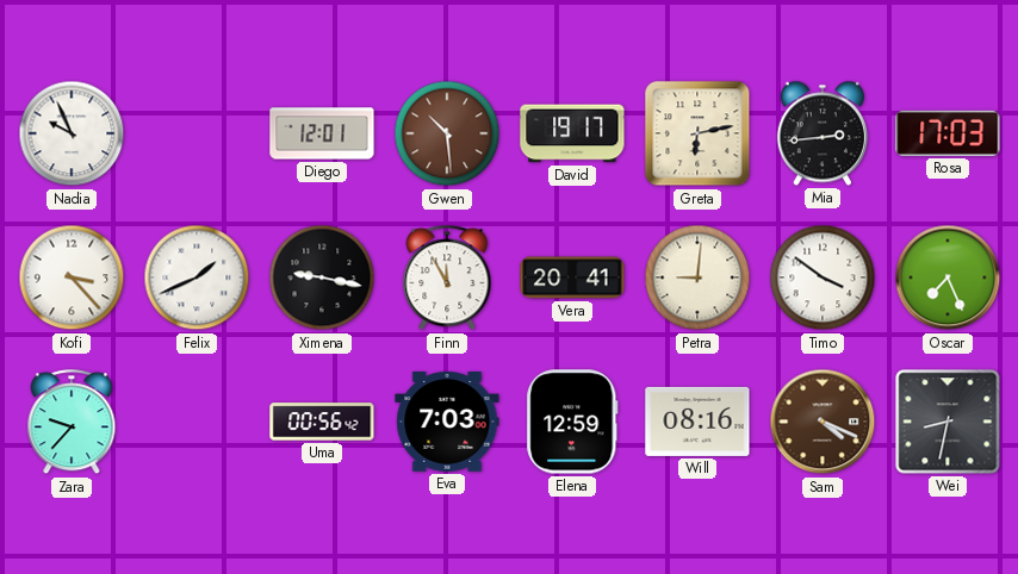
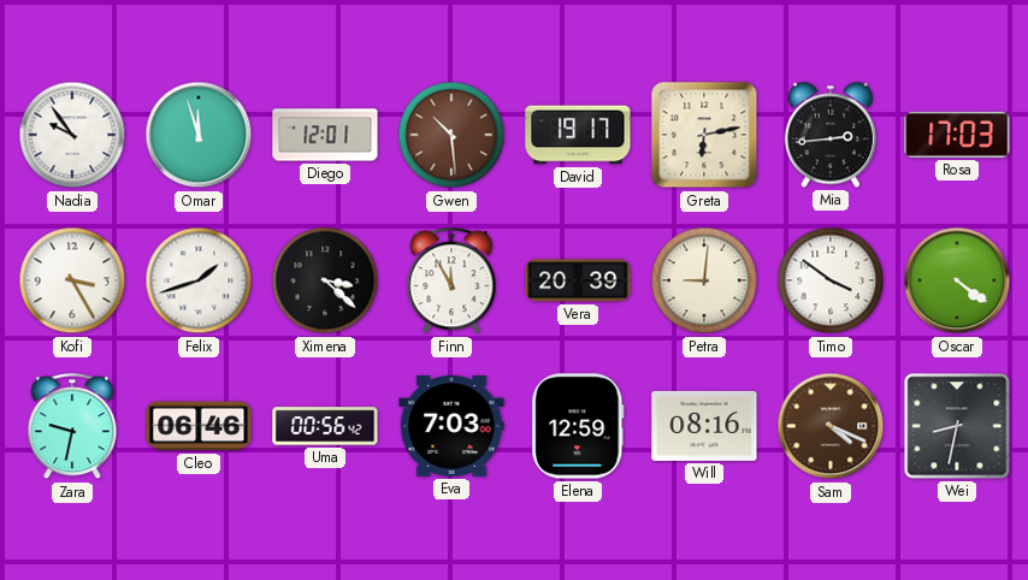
Nadia: 9:56 -> 9:54
Omar: none -> 11:57
Kofi: 3:23 -> 3:25
Felix: 1:41 -> 1:42
Ximena: 9:17 -> 3:22
Vera: 20:41 -> 20:39
Oscar: 7:26 -> 4:21
Zara: 9:37 -> 9:32
Cleo: none -> 06:46
